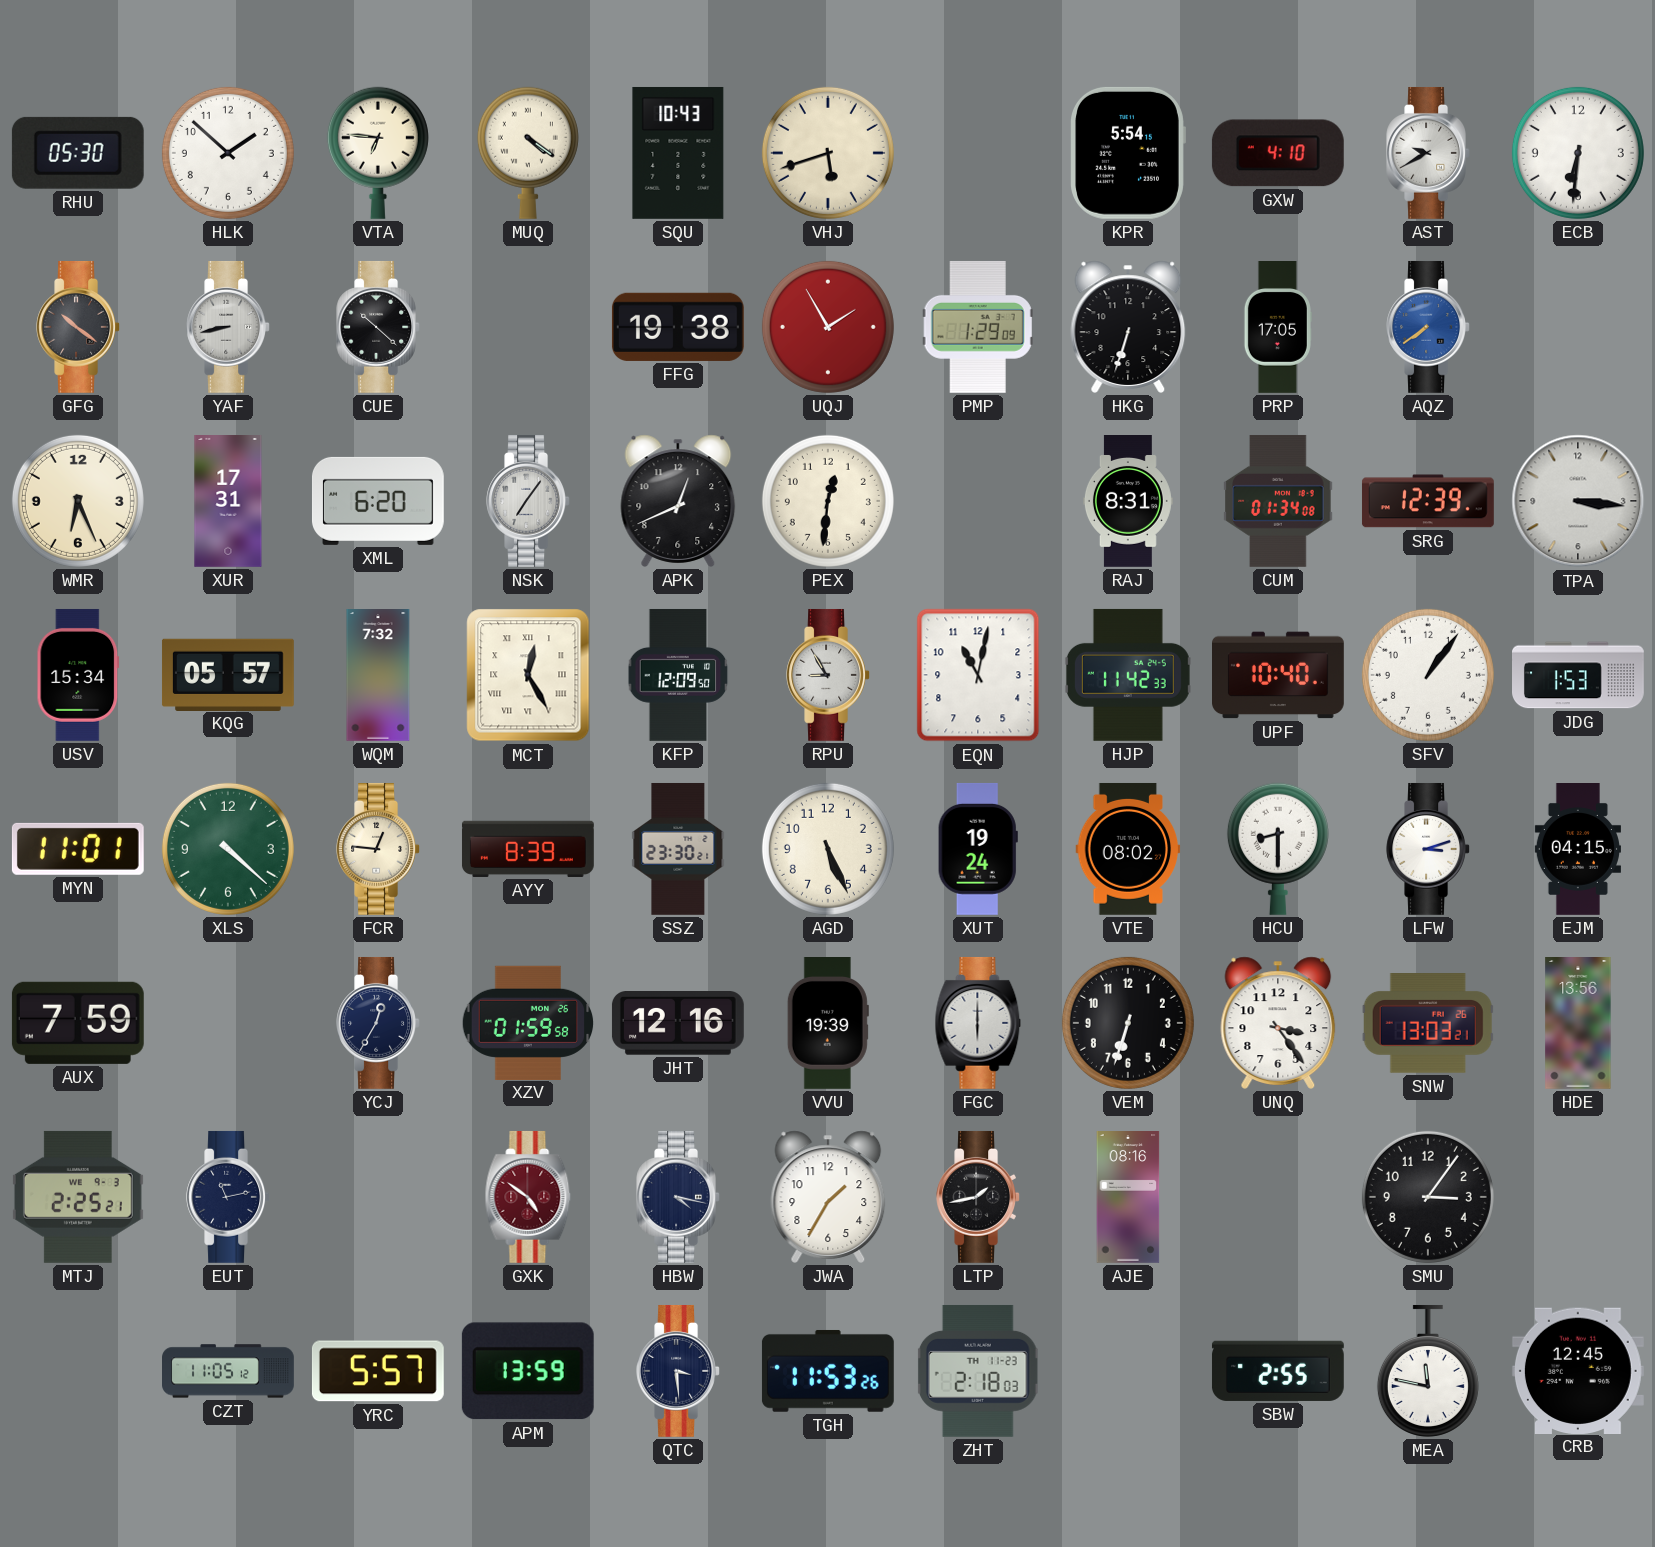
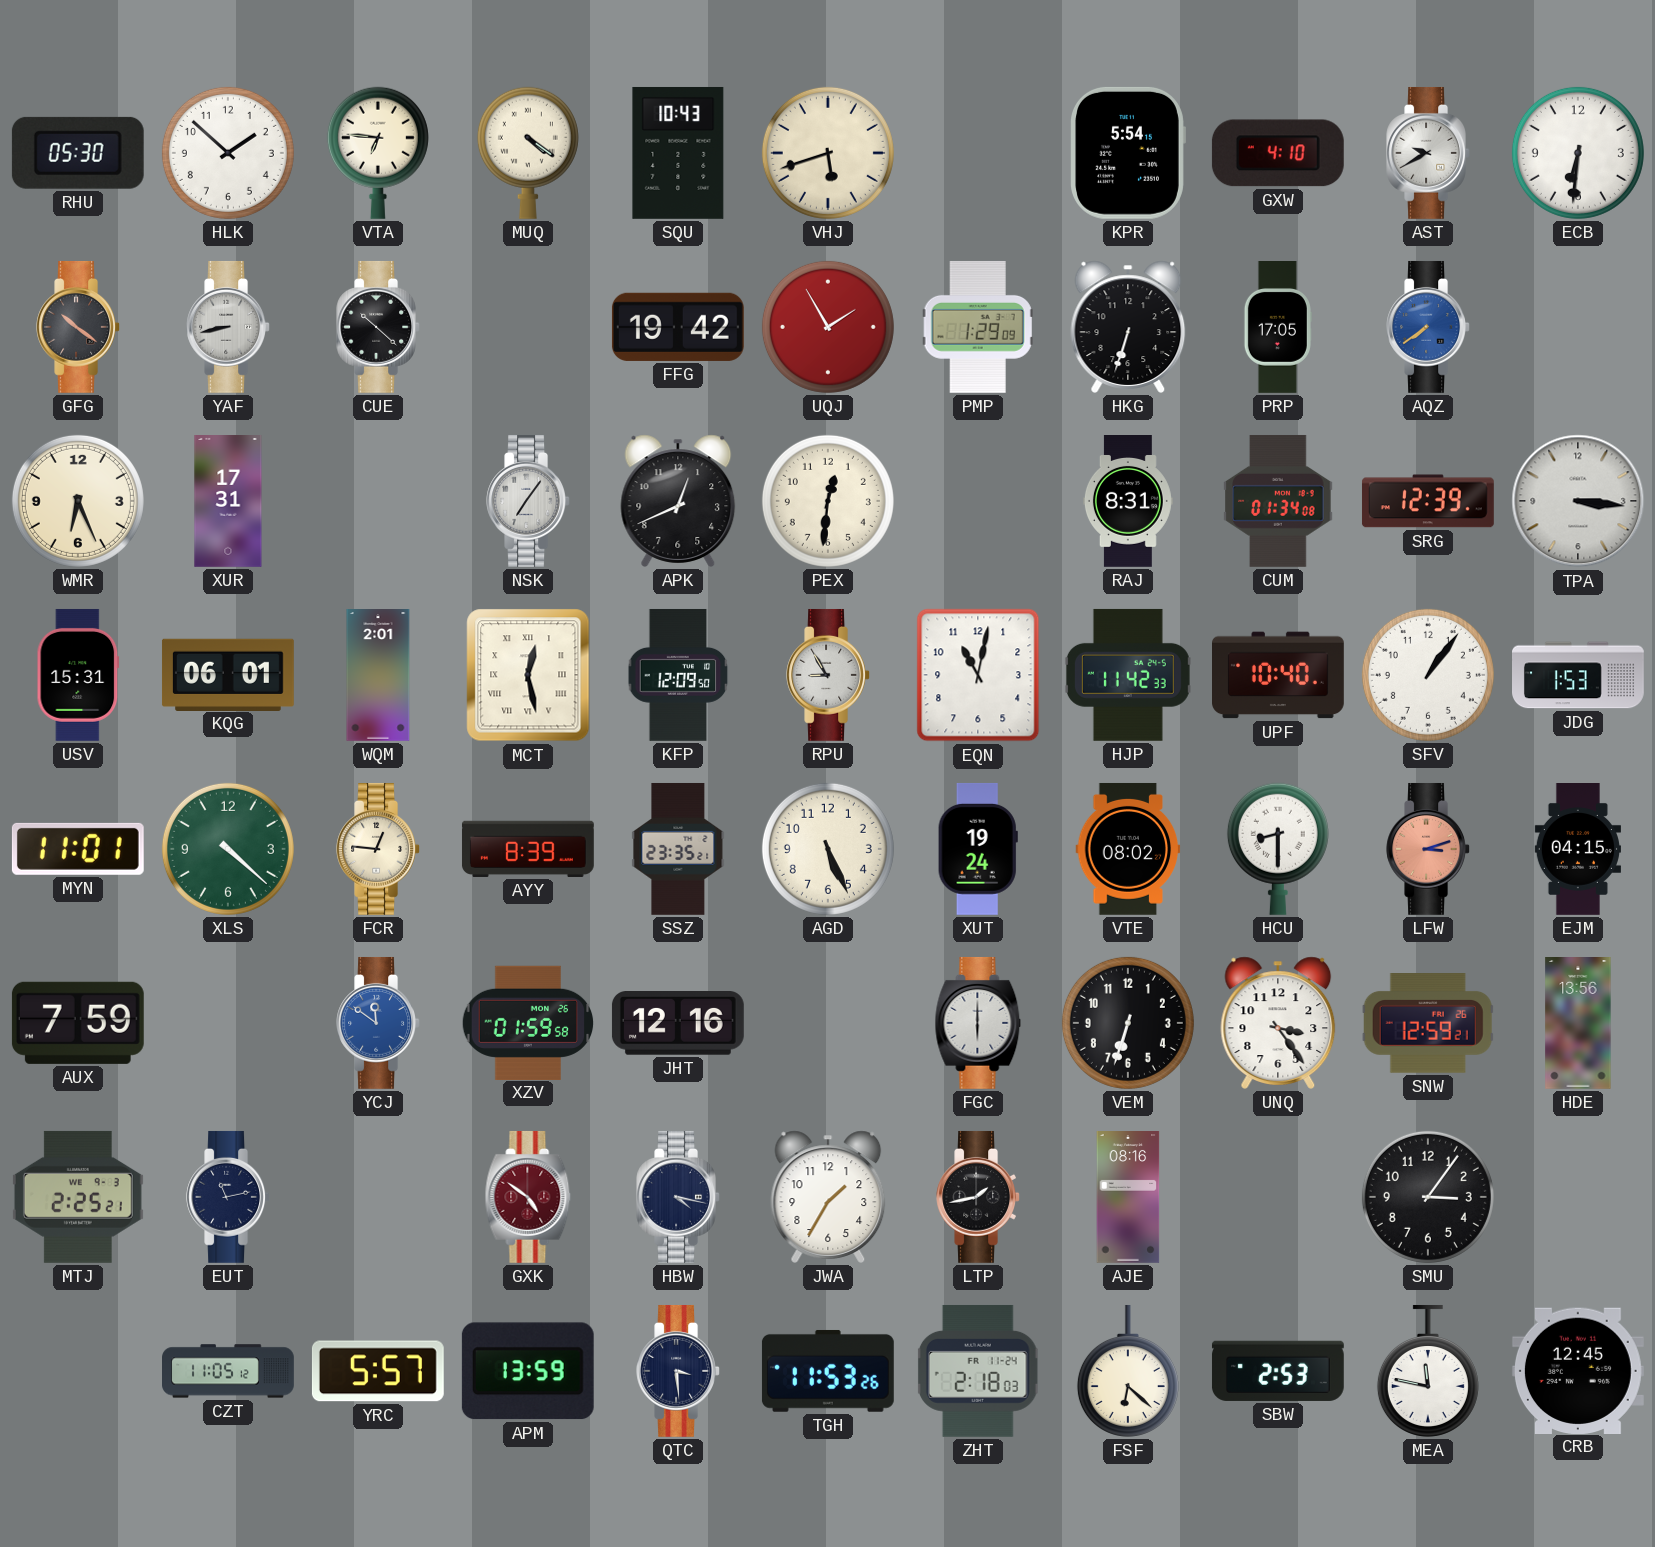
FFG: 19:38 -> 19:42
XML: 6:20 -> none
USV: 15:34 -> 15:31
KQG: 05:57 -> 06:01
WQM: 7:32 -> 2:01
MCT: 12:25 -> 12:28
SSZ: 23:30 -> 23:35
LFW dial: white -> salmon
YCJ: 12:35 -> 11:51
YCJ dial: navy -> blue
VVU: 19:39 -> none
SNW: 13:03 -> 12:59
ZHT date: TH 11-23 -> FR 11-24
FSF: none -> 6:22
SBW: 2:55 -> 2:53
